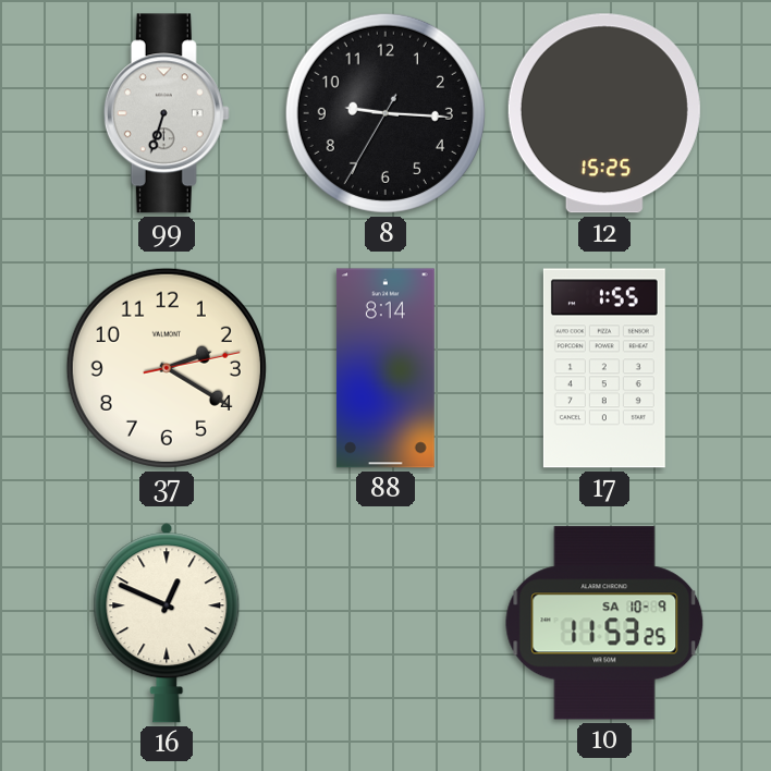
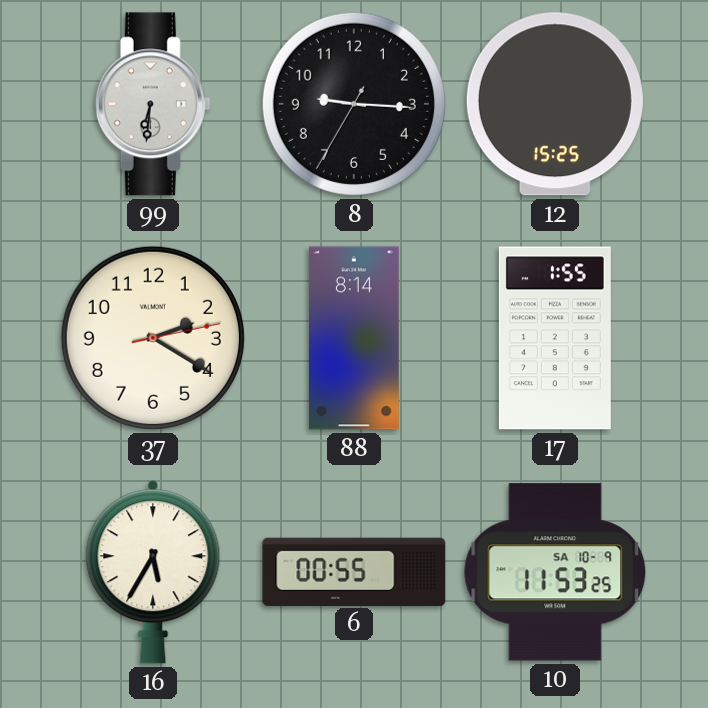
99: 6:33 -> 6:31
16: 12:49 -> 5:35
6: none -> 00:55
